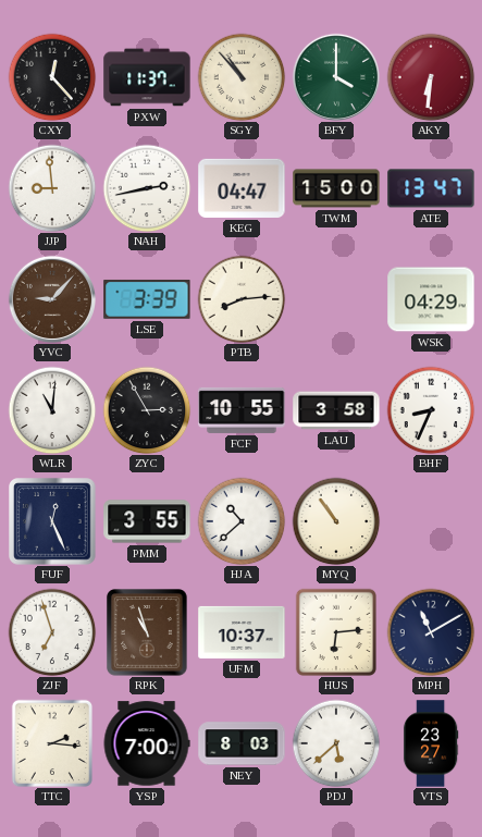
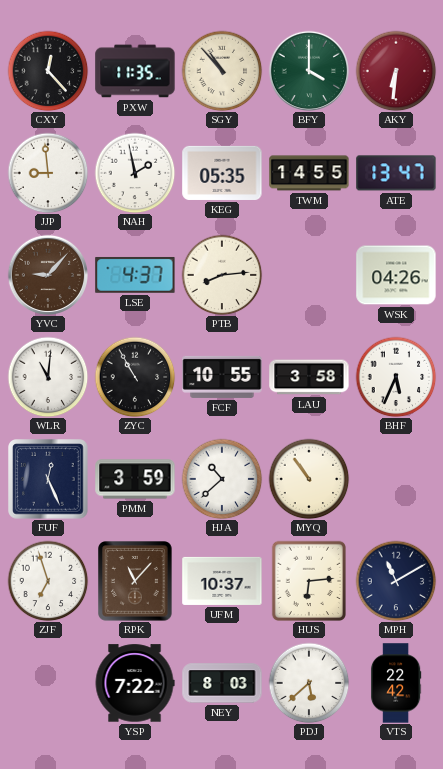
PXW: 11:37 -> 11:35
NAH: 2:43 -> 1:58
KEG: 04:47 -> 05:35
TWM: 15:00 -> 14:55
LSE: 3:39 -> 4:37
WSK: 04:29 -> 04:26
ZYC: 2:55 -> 10:55
BHF: 8:34 -> 5:34
PMM: 3:55 -> 3:59
RPK: 10:57 -> 11:07
TTC: 2:16 -> none
YSP: 7:00 -> 7:22
VTS: 23:27 -> 22:42
